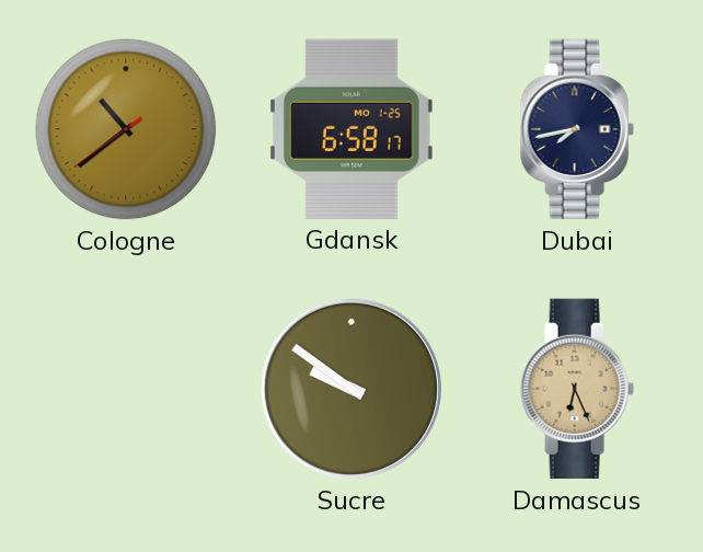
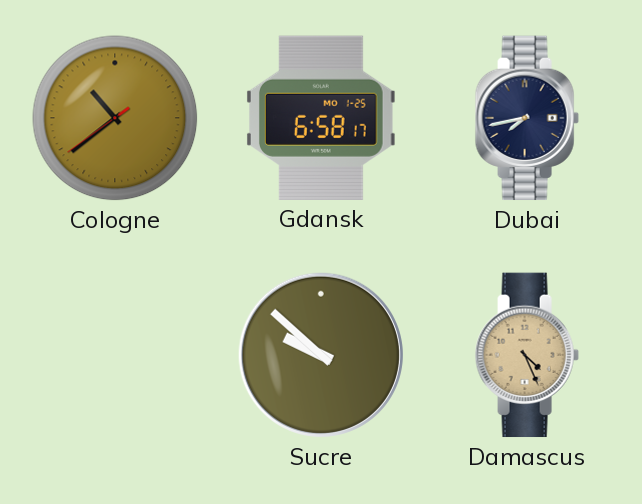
Sucre: 9:51 -> 9:52
Damascus: 6:26 -> 4:26
